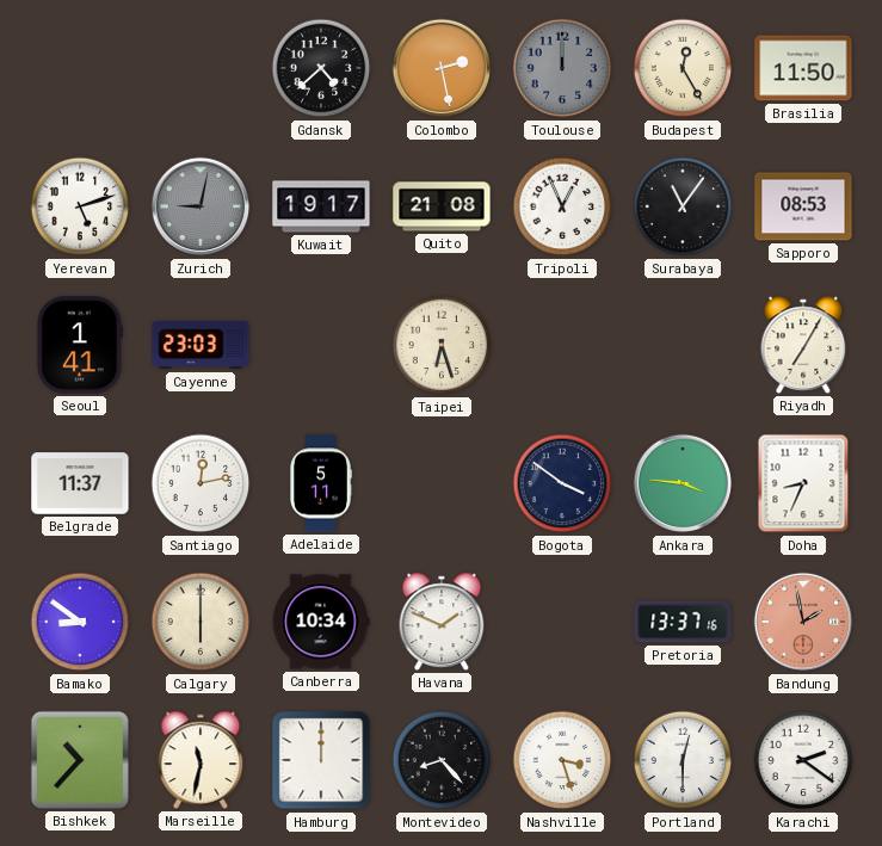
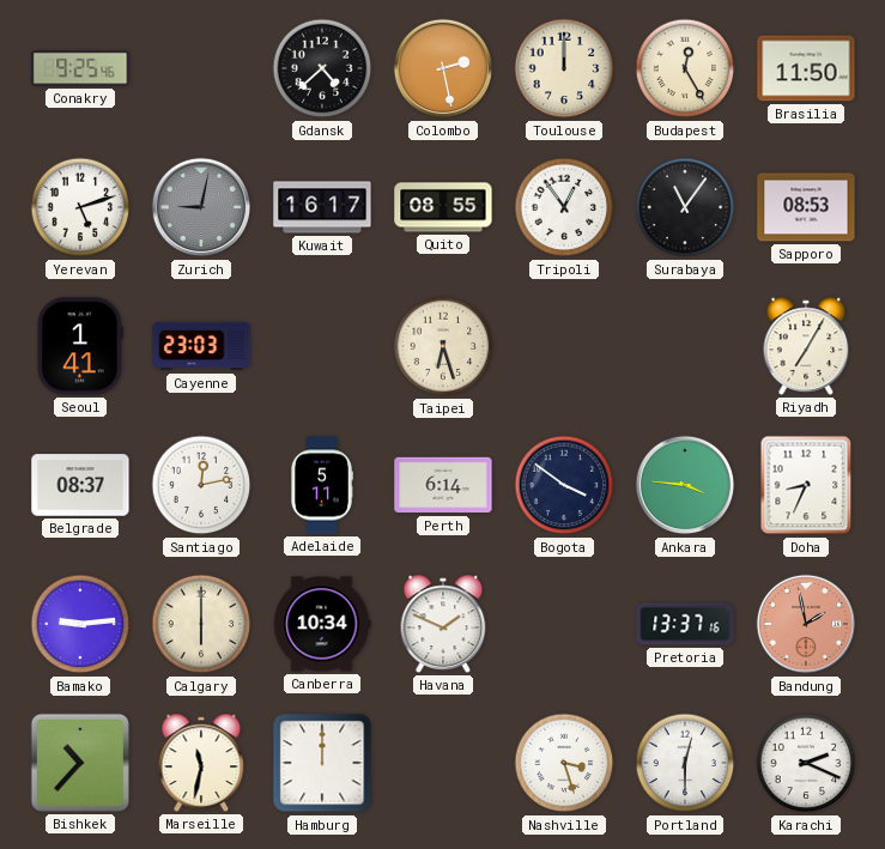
Conakry: none -> 9:25
Toulouse dial: grey -> cream
Kuwait: 19:17 -> 16:17
Quito: 21:08 -> 08:55
Tripoli: 12:56 -> 12:54
Belgrade: 11:37 -> 08:37
Perth: none -> 6:14
Bamako: 8:51 -> 9:14
Montevideo: 8:23 -> none
Karachi: 2:21 -> 2:19
